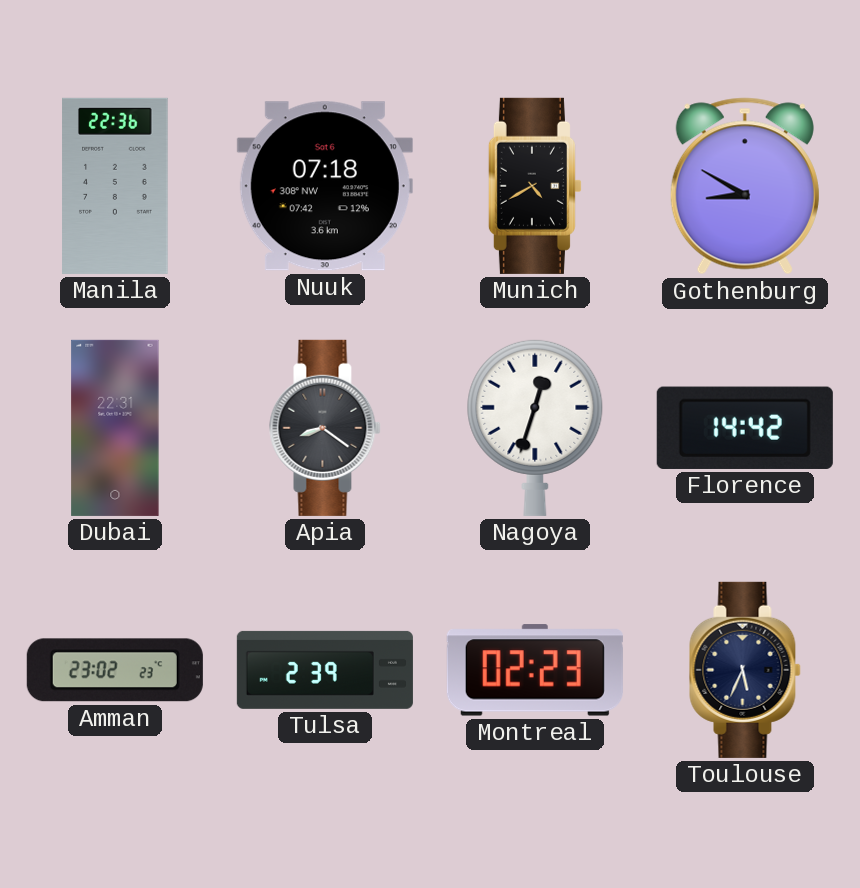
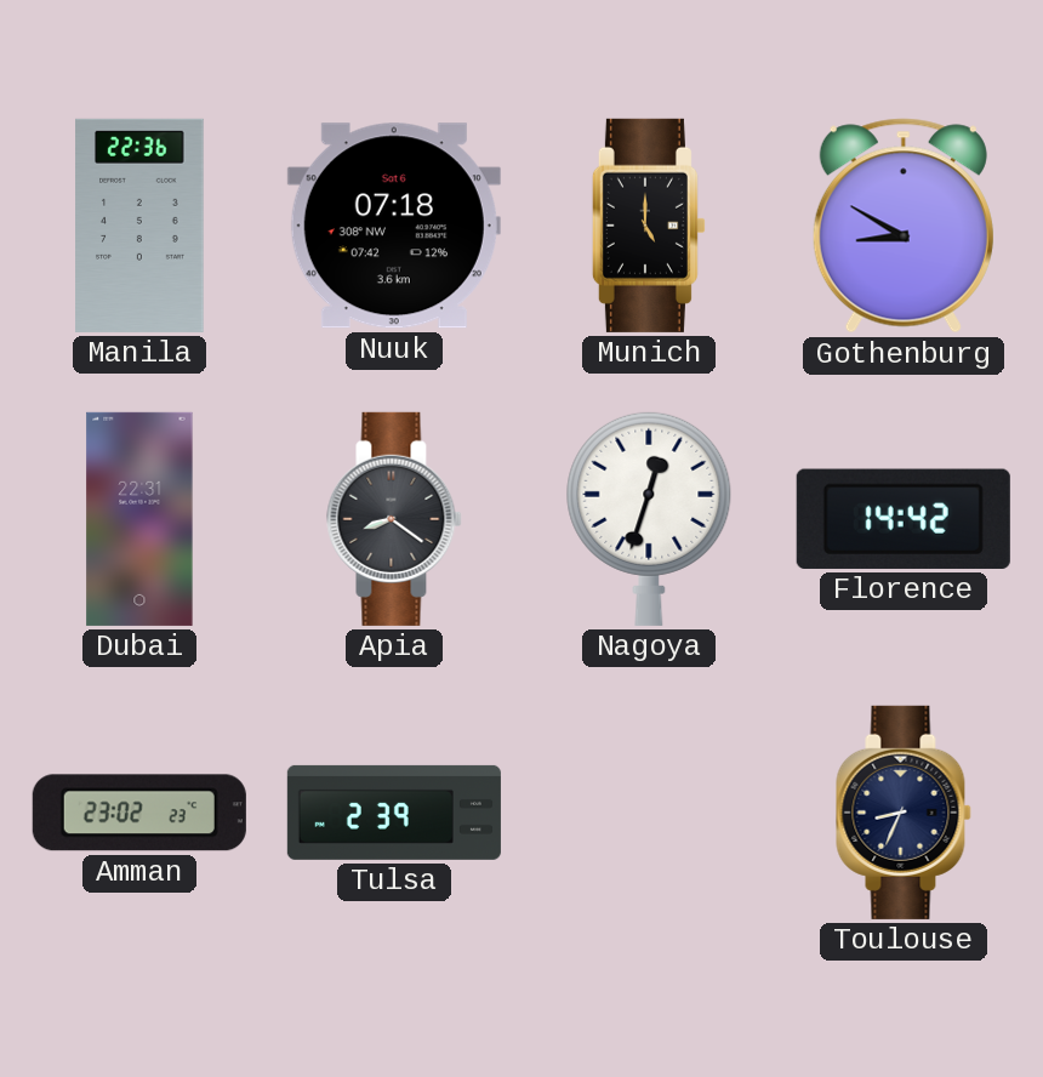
Munich: 4:40 -> 5:00
Montreal: 02:23 -> none
Toulouse: 5:34 -> 8:34
